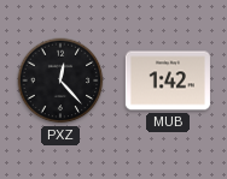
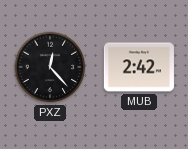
MUB: 1:42 -> 2:42
